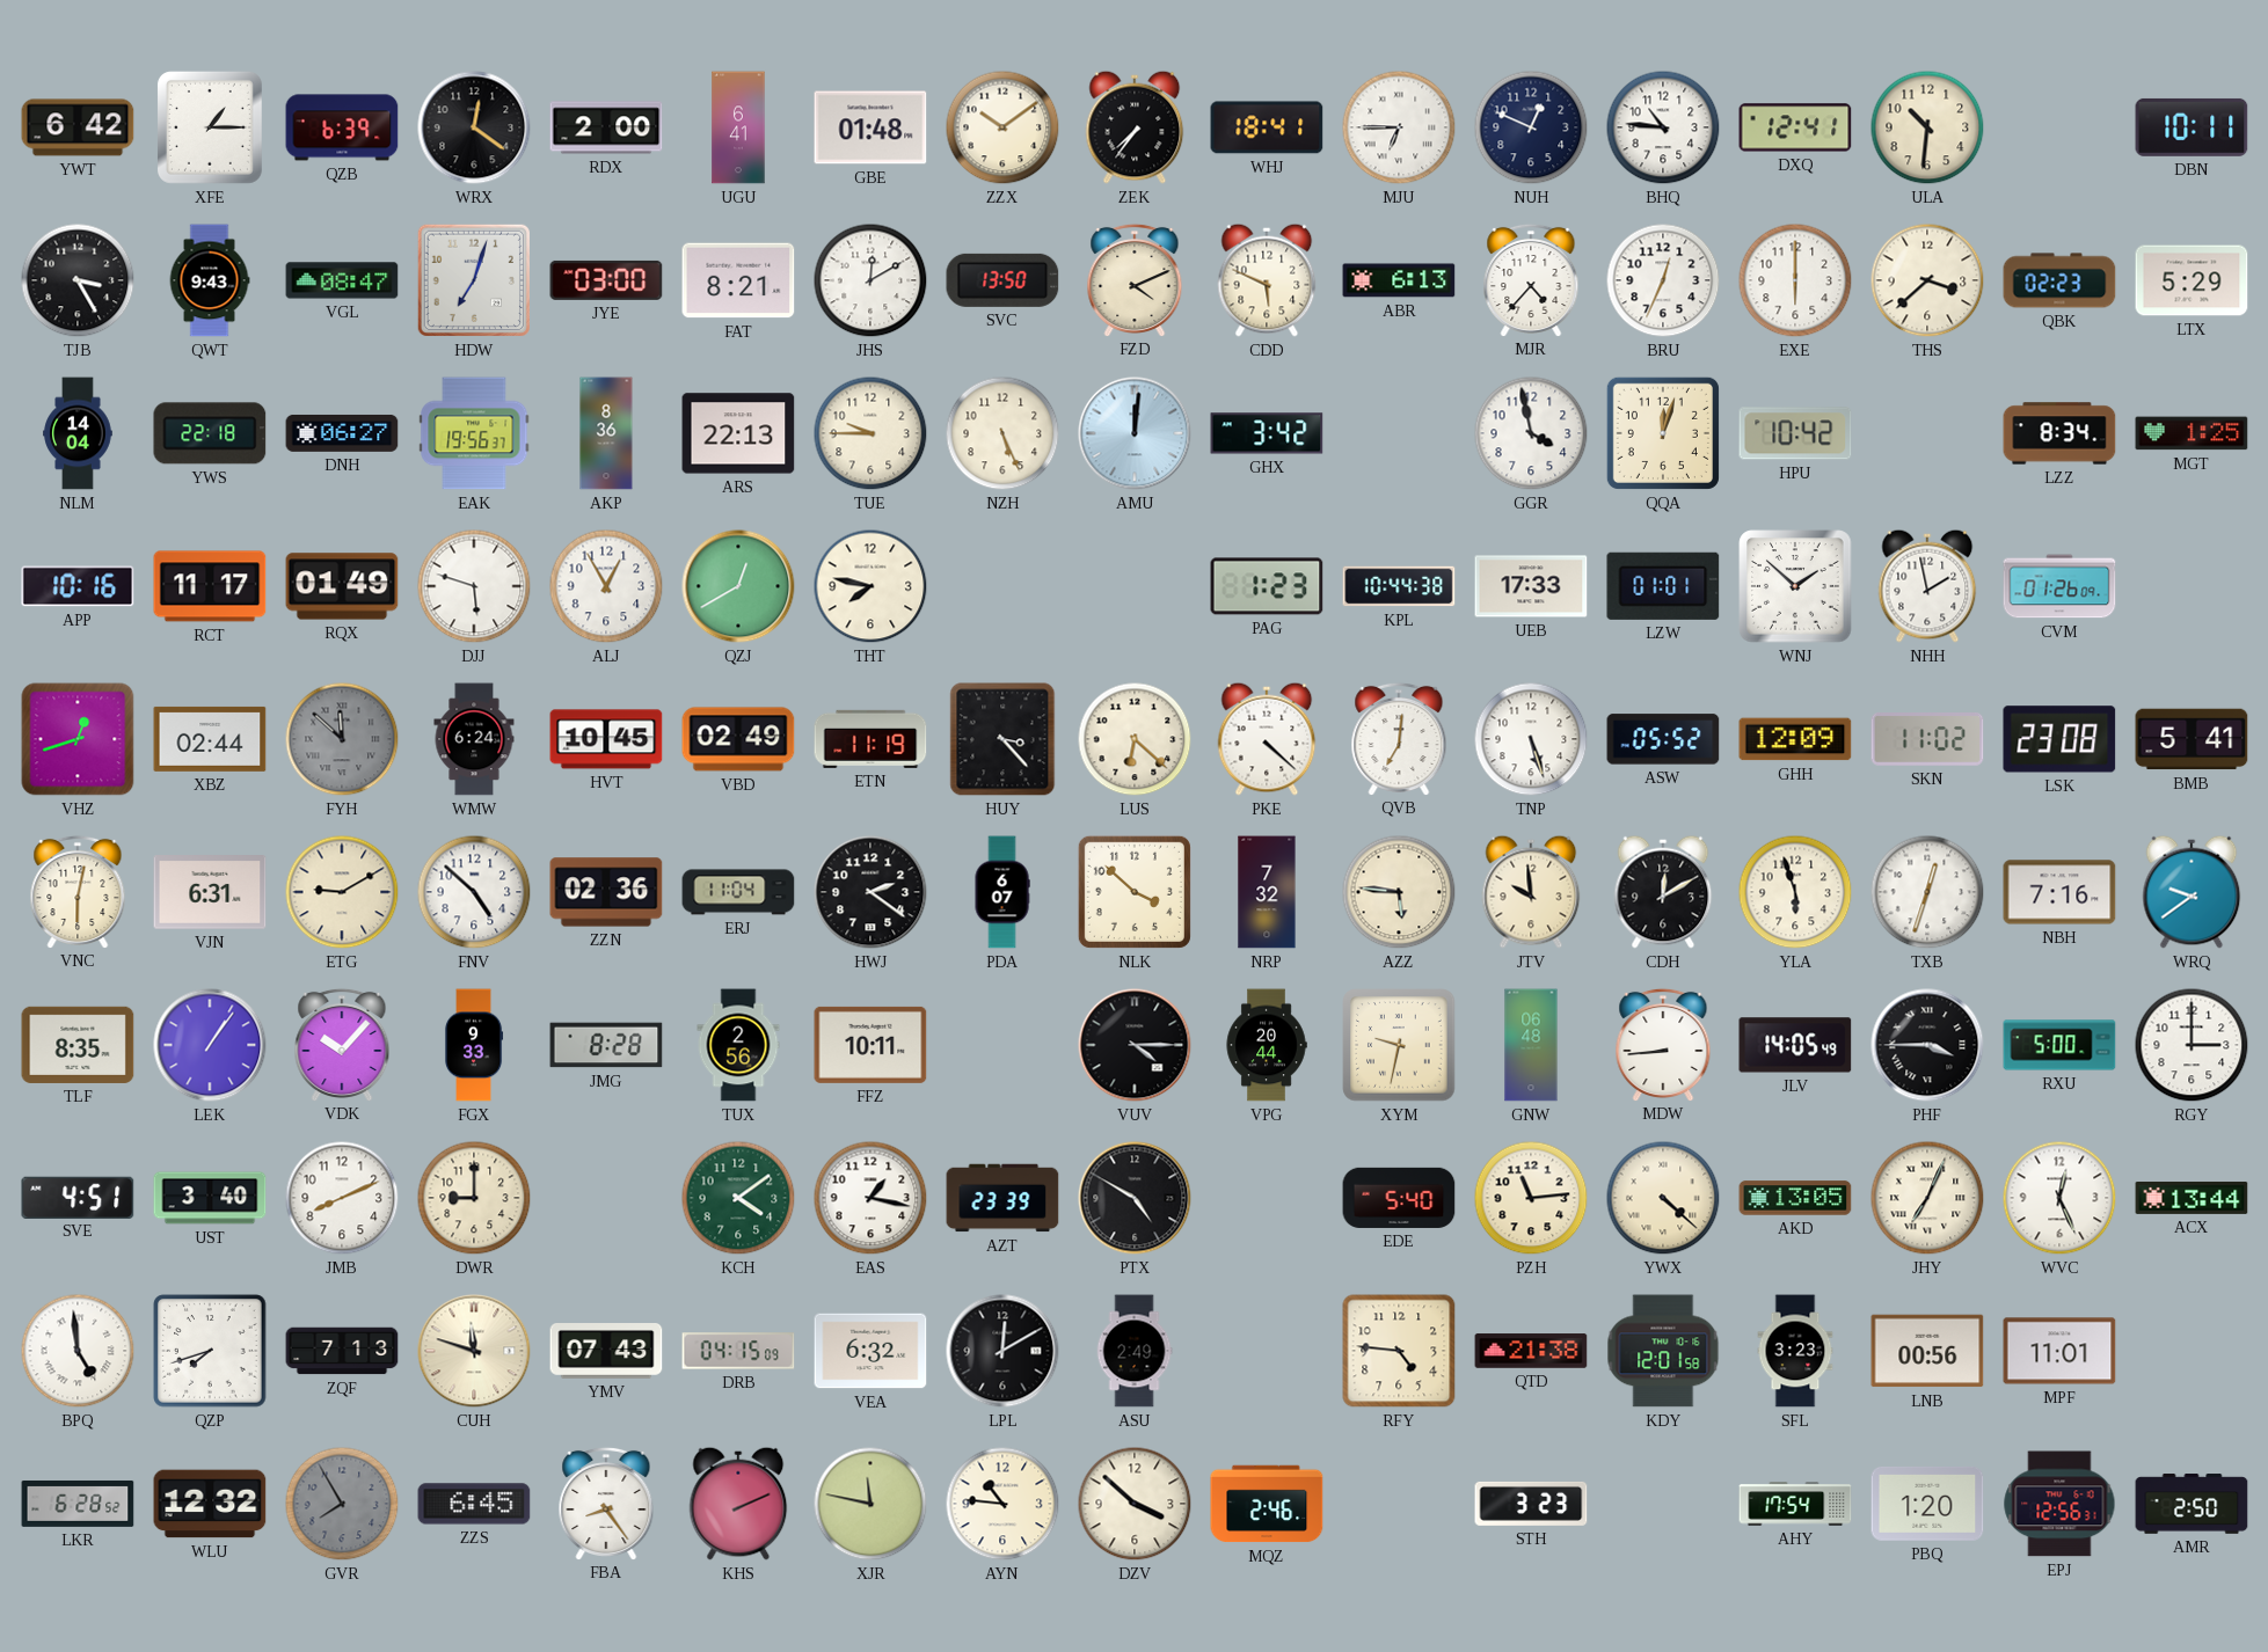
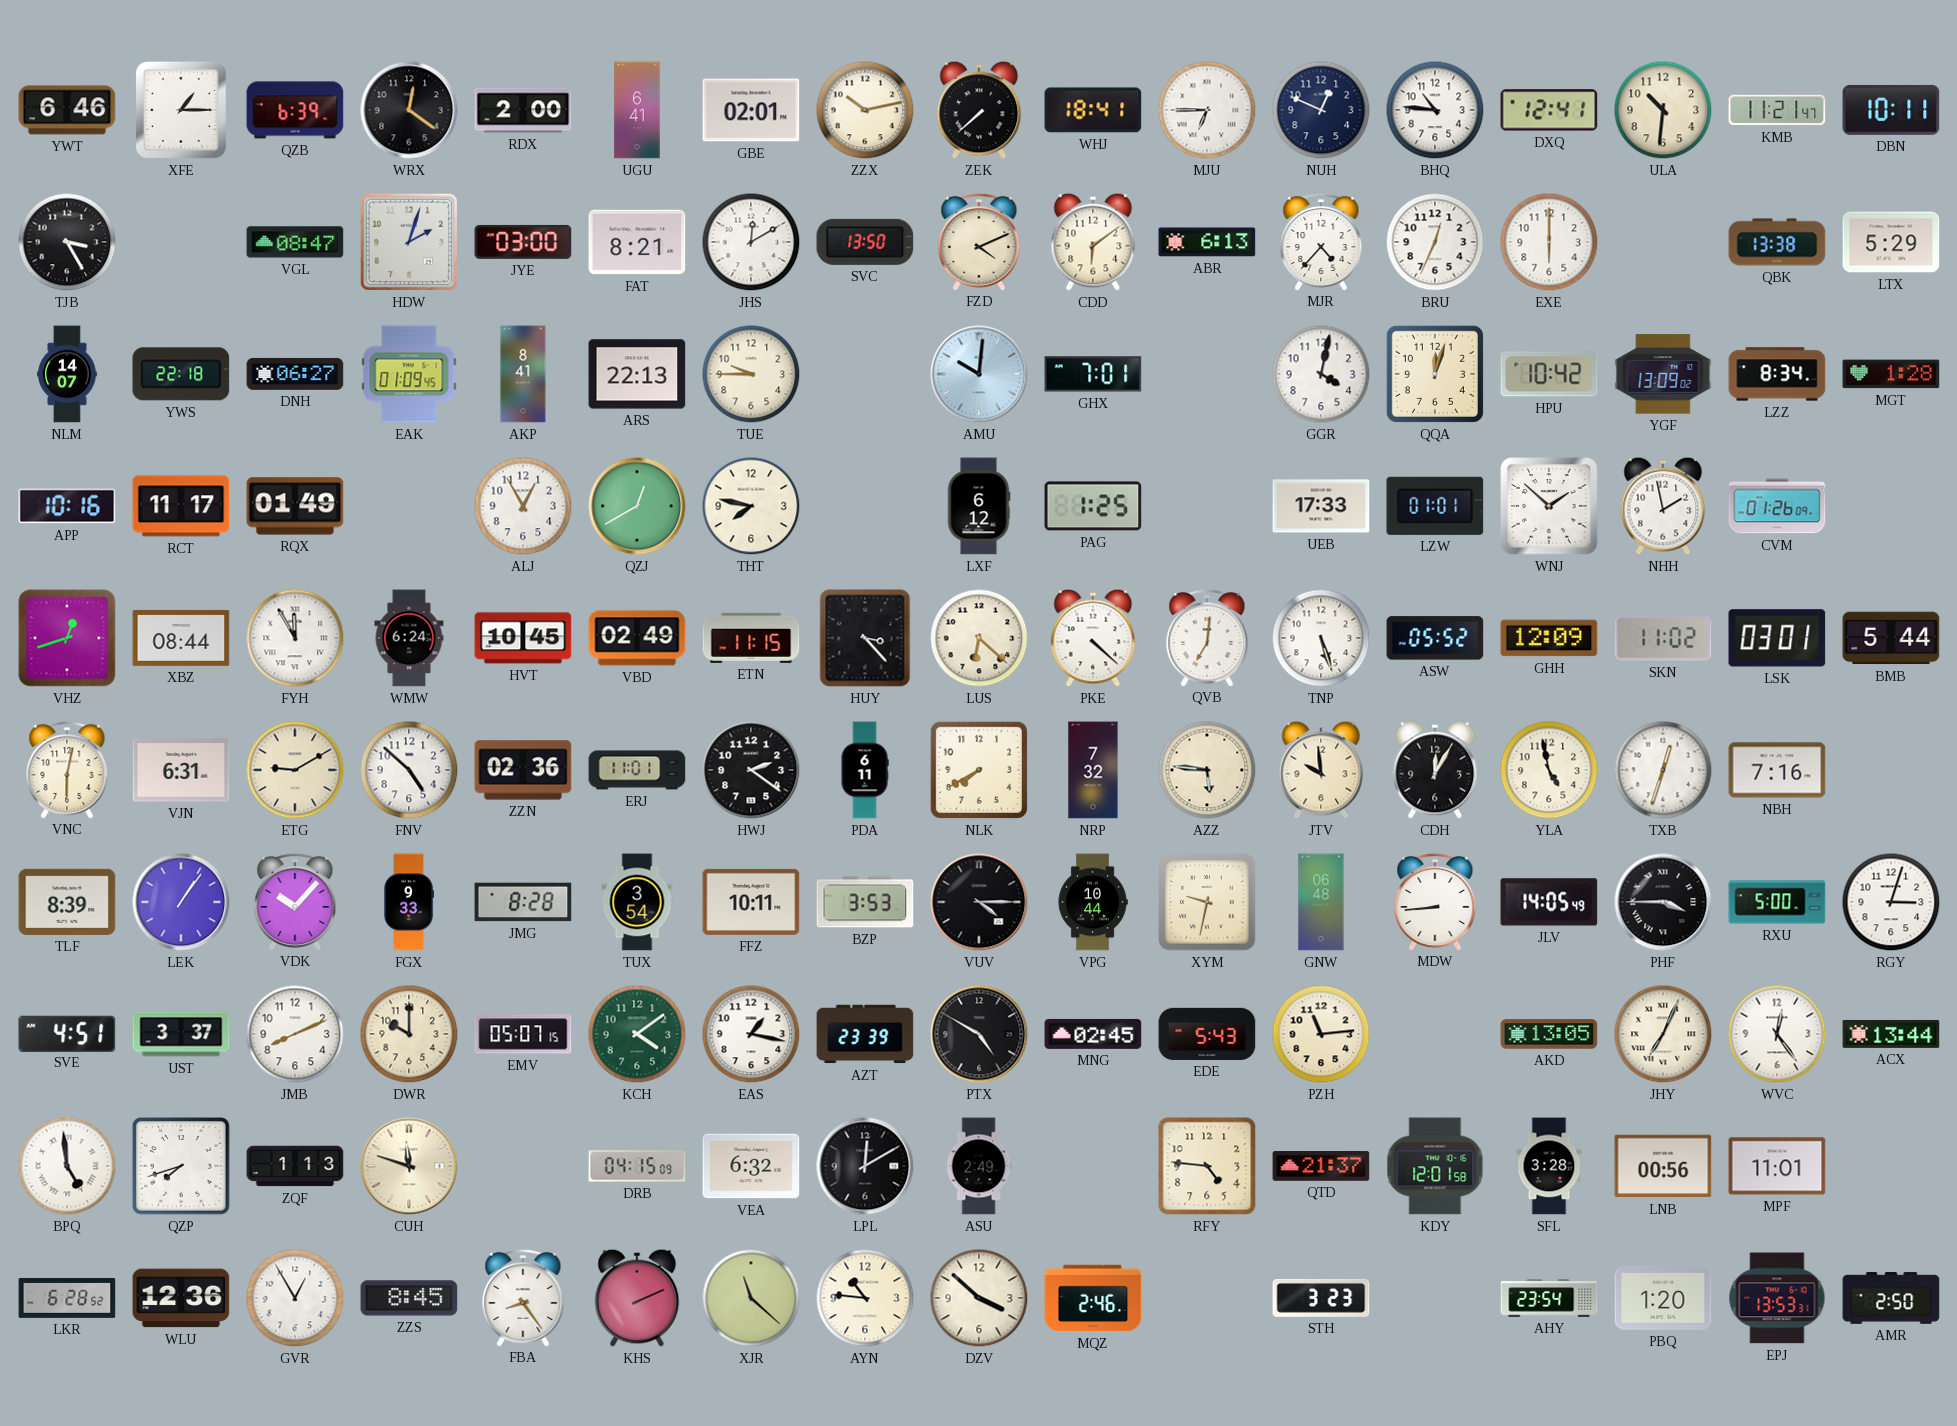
YWT: 6:42 -> 6:46
GBE: 01:48 -> 02:01
ZZX: 10:09 -> 10:13
ZEK: 7:36 -> 7:38
KMB: none -> 11:21
QWT: 9:43 -> none
HDW: 7:03 -> 2:03
CDD: 5:49 -> 6:09
THS: 3:38 -> none
QBK: 02:23 -> 13:38
NLM: 14:04 -> 14:07
EAK: 19:56 -> 01:09
AKP: 8:36 -> 8:41
NZH: 5:26 -> none
AMU: 12:01 -> 10:01
GHX: 3:42 -> 7:01
GGR: 3:58 -> 4:02
YGF: none -> 13:09
MGT: 1:25 -> 1:28
DJJ: 5:48 -> none
LXF: none -> 6:12
PAG: 1:23 -> 1:25
KPL: 10:44 -> none
XBZ: 02:44 -> 08:44
FYH: 11:52 -> 11:55
FYH dial: grey -> white
ETN: 11:19 -> 11:15
LSK: 23:08 -> 03:01
BMB: 5:41 -> 5:44
ERJ: 11:04 -> 11:01
PDA: 6:07 -> 6:11
NLK: 3:52 -> 7:40
CDH: 12:10 -> 12:05
YLA: 5:57 -> 4:58
WRQ: 9:39 -> none
TLF: 8:35 -> 8:39
TUX: 2:56 -> 3:54
BZP: none -> 3:53
VPG: 20:44 -> 10:44
RGY: 3:00 -> 3:03
UST: 3:40 -> 3:37
DWR: 9:00 -> 10:00
EMV: none -> 05:07
MNG: none -> 02:45
EDE: 5:40 -> 5:43
YWX: 4:22 -> none
WVC: 12:26 -> 12:24
ZQF: 7:13 -> 1:13
YMV: 07:43 -> none
QTD: 21:38 -> 21:37
SFL: 3:23 -> 3:28
WLU: 12:32 -> 12:36
GVR: 7:55 -> 12:55
GVR dial: grey -> white
ZZS: 6:45 -> 8:45
XJR: 11:47 -> 11:22
AHY: 17:54 -> 23:54
EPJ: 12:56 -> 13:53
